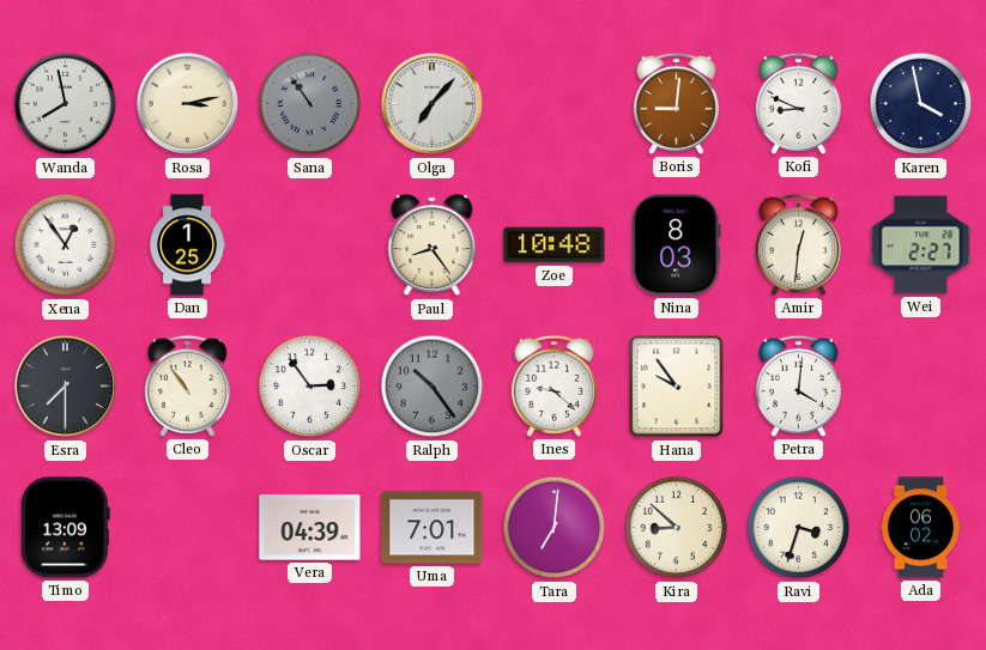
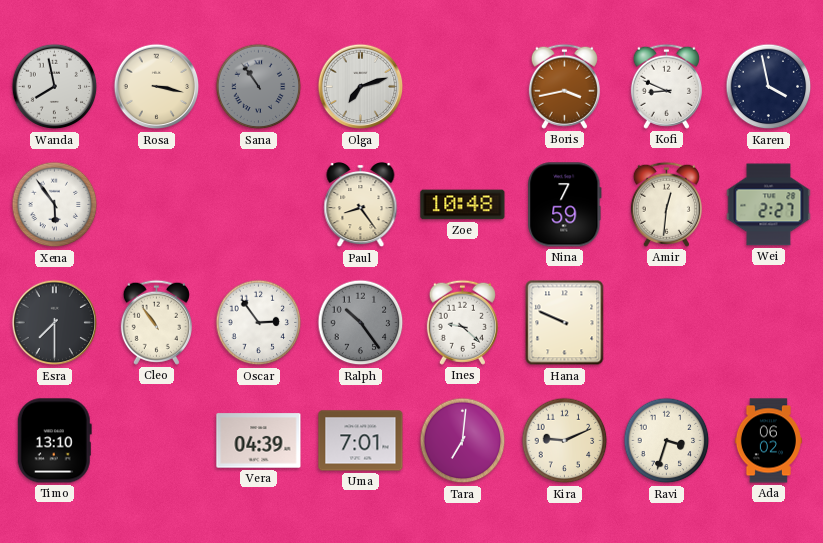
Rosa: 3:13 -> 3:17
Olga: 7:07 -> 7:12
Boris: 9:01 -> 3:43
Xena: 12:54 -> 5:54
Dan: 1:25 -> none
Nina: 8:03 -> 7:59
Hana: 9:54 -> 9:49
Petra: 4:01 -> none
Timo: 13:09 -> 13:10
Kira: 8:52 -> 9:11
